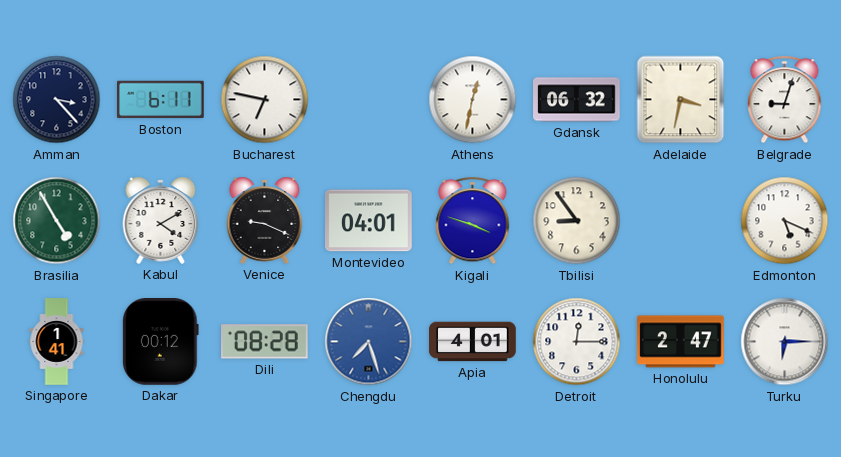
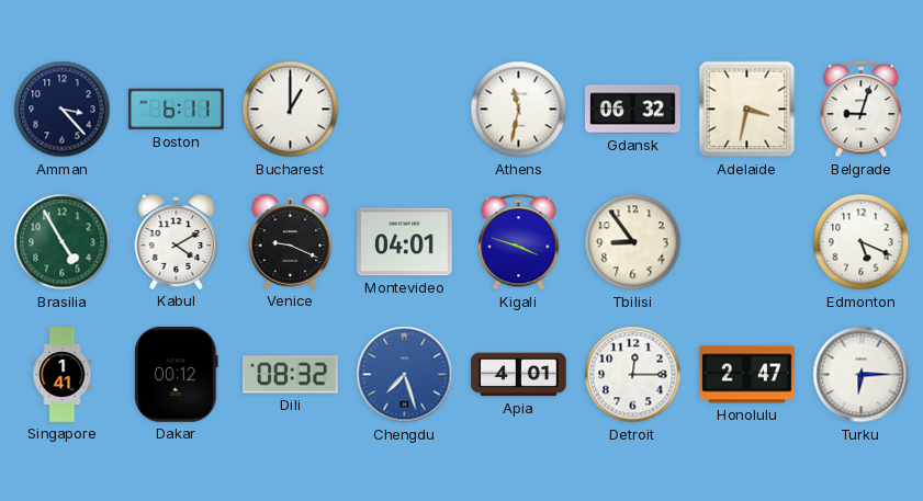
Bucharest: 6:47 -> 1:00
Athens: 12:32 -> 11:32
Dili: 08:28 -> 08:32
